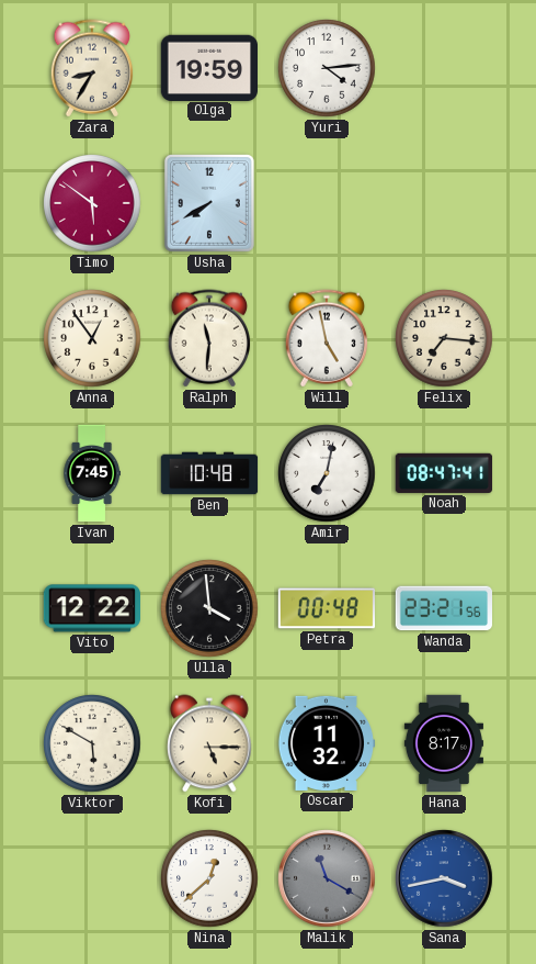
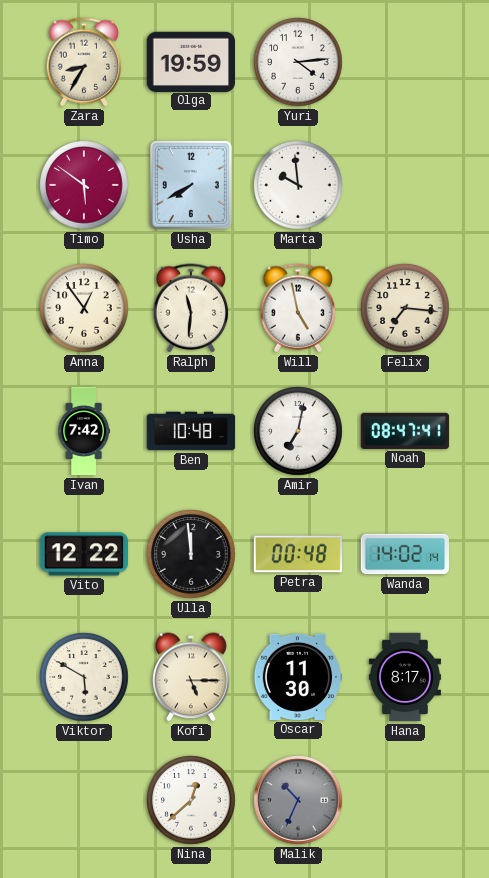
Marta: none -> 9:59
Ivan: 7:45 -> 7:42
Ulla: 3:59 -> 11:59
Wanda: 23:21 -> 14:02
Oscar: 11:32 -> 11:30
Malik: 11:20 -> 10:34
Sana: 3:43 -> none
